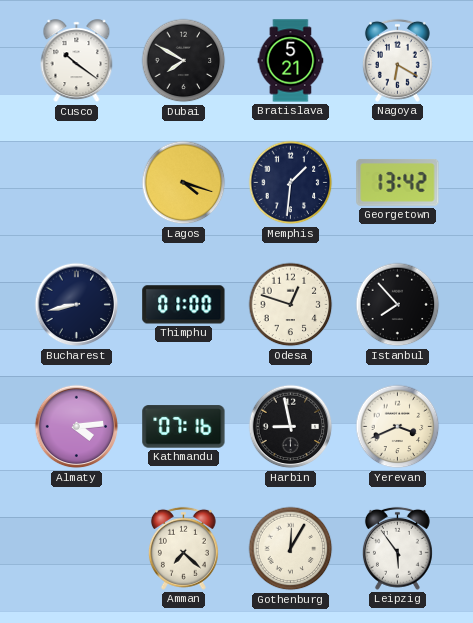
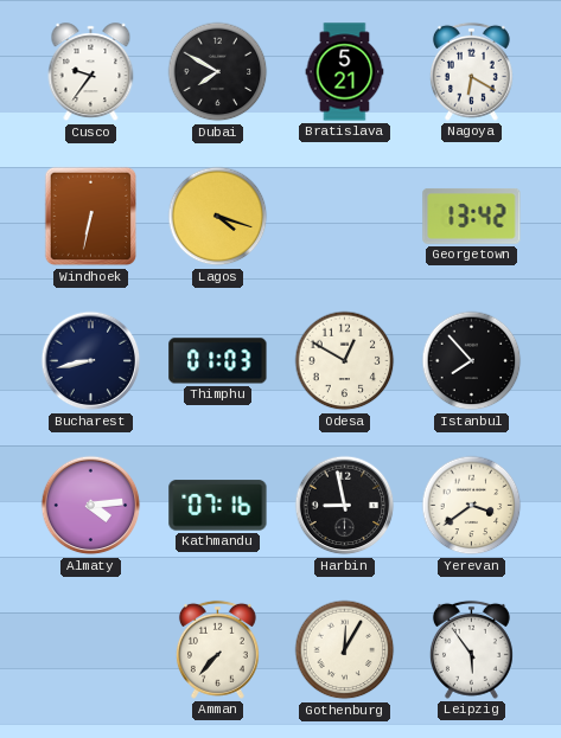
Cusco: 10:21 -> 9:36
Windhoek: none -> 6:32
Memphis: 1:31 -> none
Thimphu: 01:00 -> 01:03
Odesa: 12:48 -> 12:50
Yerevan: 3:41 -> 3:39
Amman: 7:22 -> 7:37
